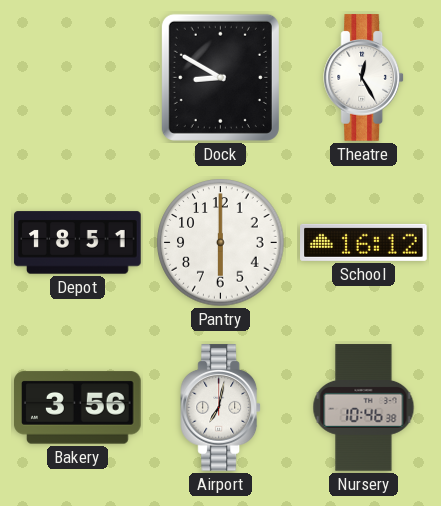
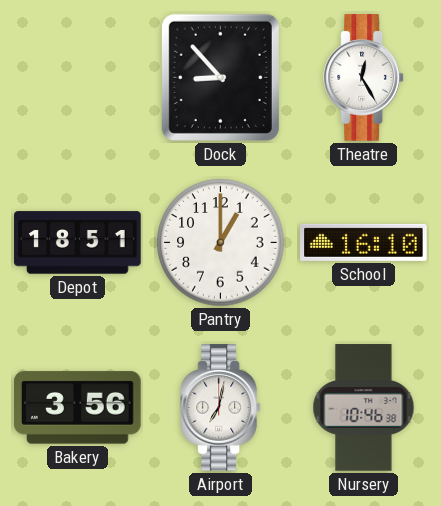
Dock: 8:50 -> 8:53
Pantry: 6:00 -> 1:00
School: 16:12 -> 16:10
